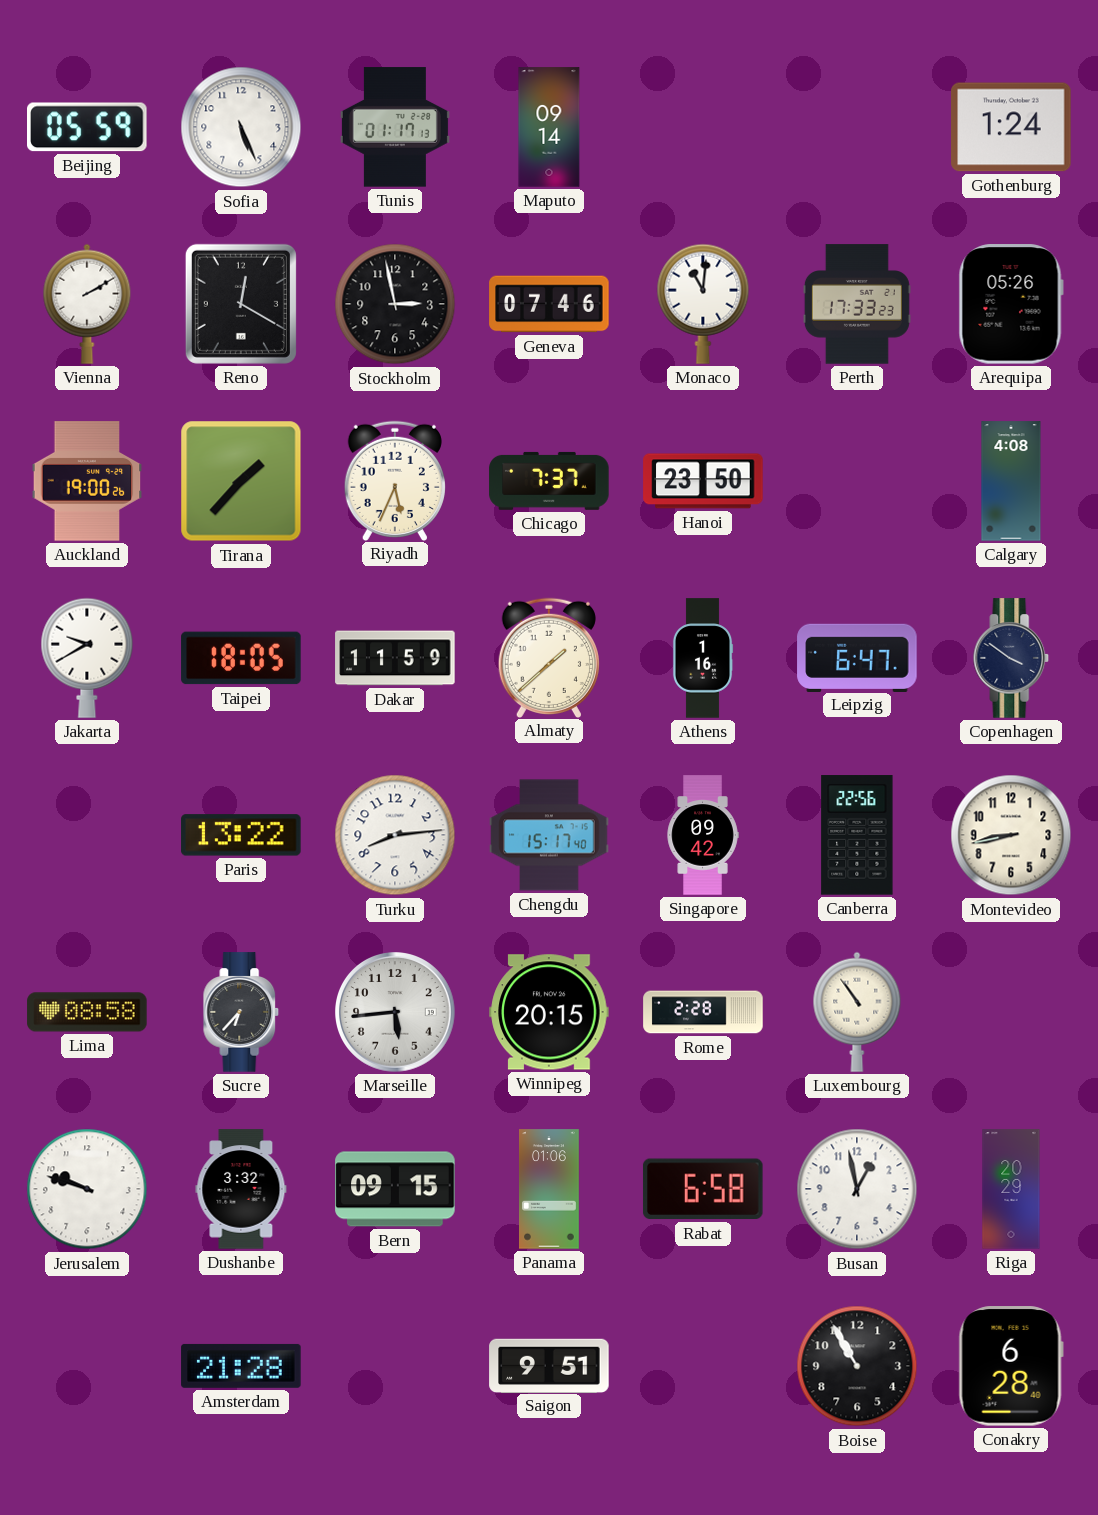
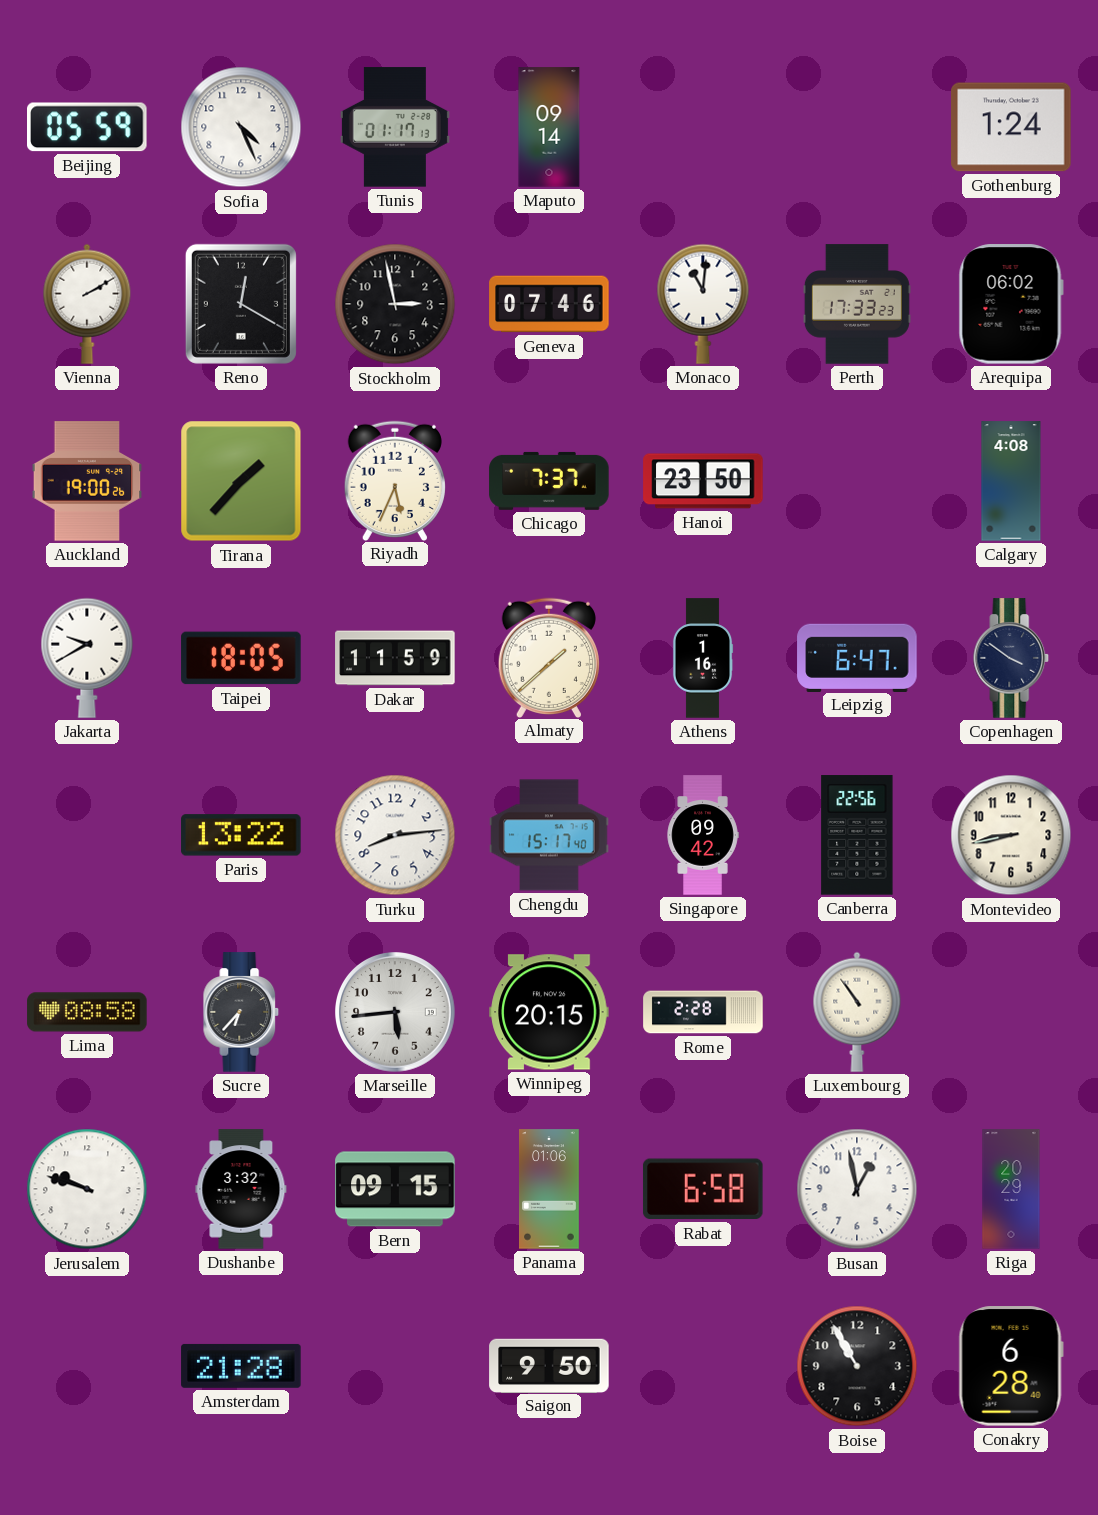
Sofia: 5:26 -> 4:26
Arequipa: 05:26 -> 06:02
Saigon: 9:51 -> 9:50
